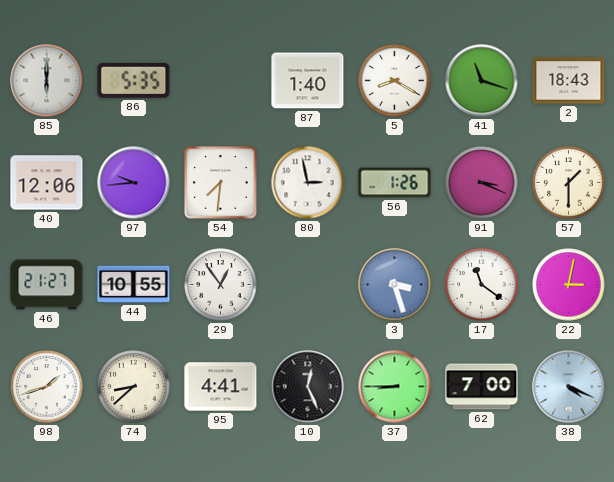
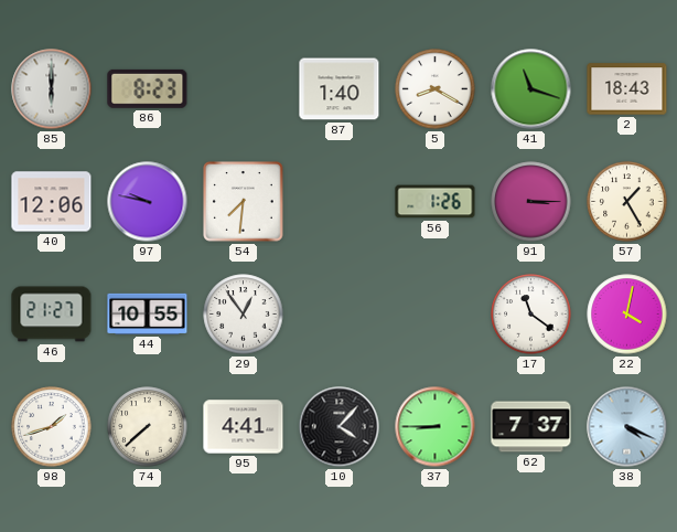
86: 5:35 -> 8:23
97: 9:44 -> 9:47
80: 2:58 -> none
91: 3:19 -> 3:15
57: 1:30 -> 1:25
3: 3:27 -> none
22: 3:02 -> 4:02
74: 8:38 -> 7:38
10: 12:26 -> 4:07
62: 7:00 -> 7:37
